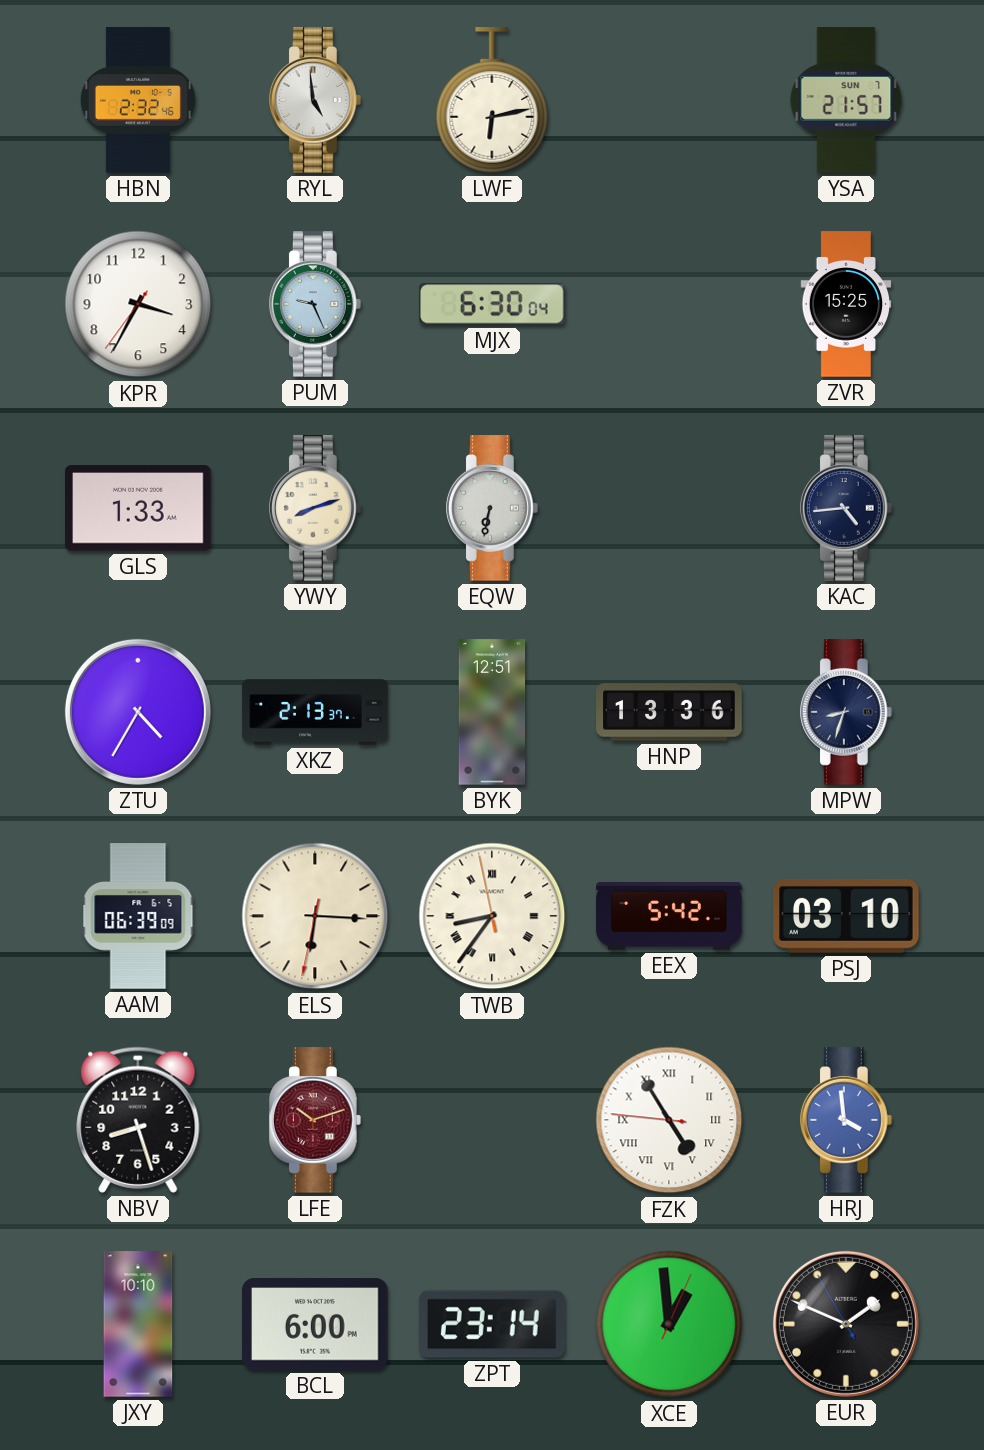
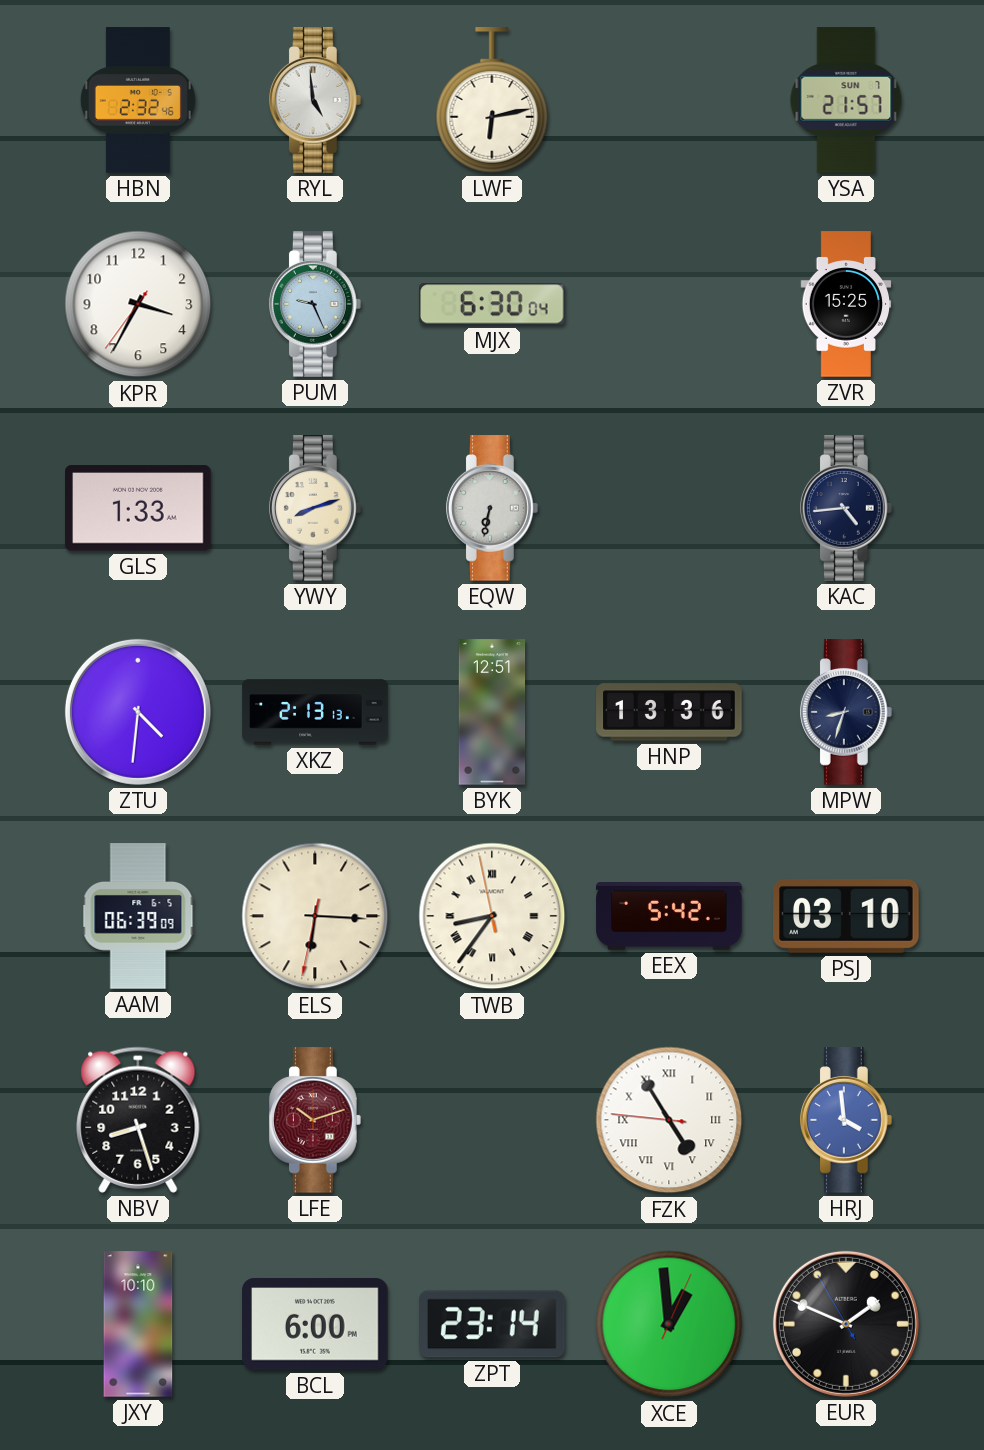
ZTU: 4:35 -> 4:31
XKZ: 2:13:37 -> 2:13:13
